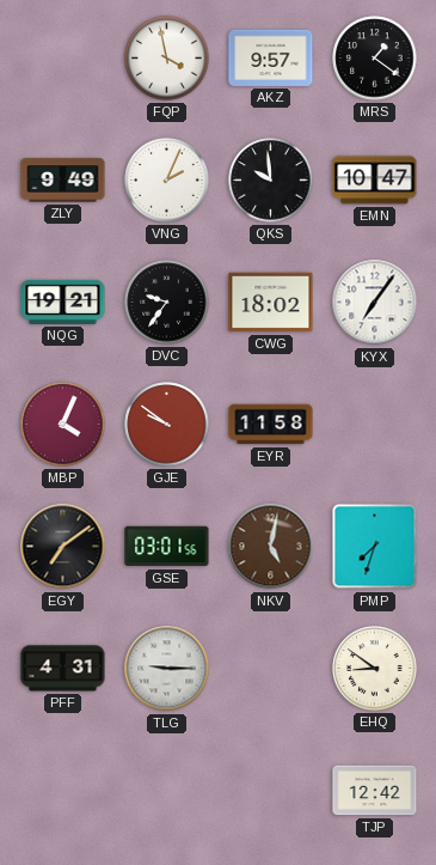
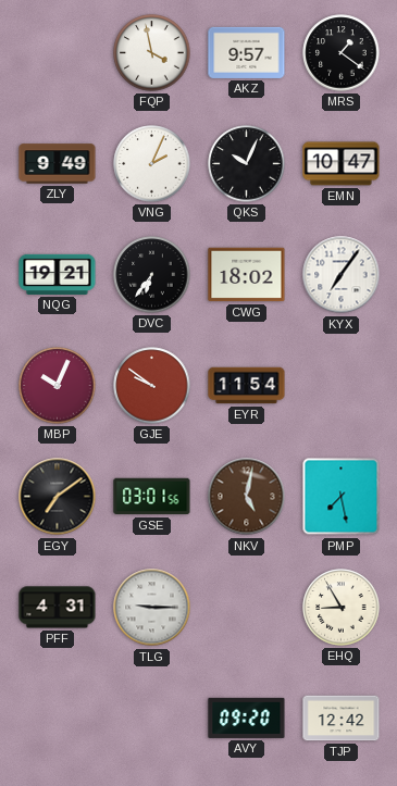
QKS: 9:59 -> 10:04
DVC: 9:36 -> 6:36
MBP: 4:04 -> 10:04
EYR: 11:58 -> 11:54
PMP: 7:33 -> 7:28
EHQ: 8:51 -> 8:55
AVY: none -> 09:20
